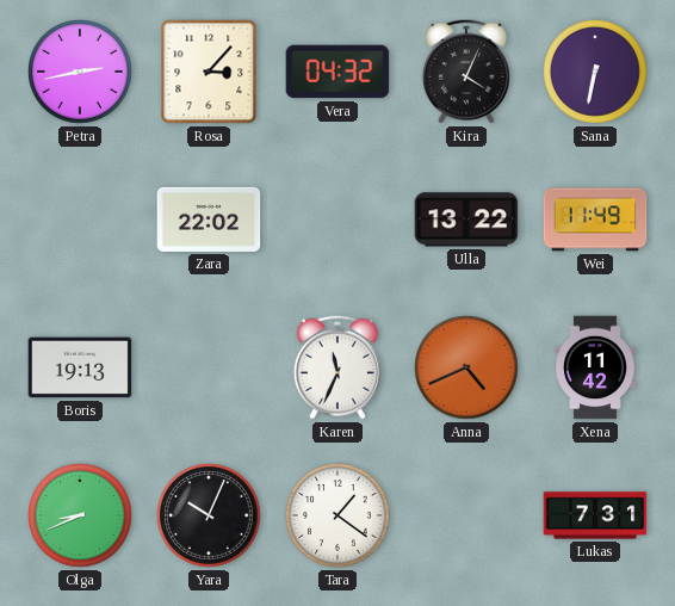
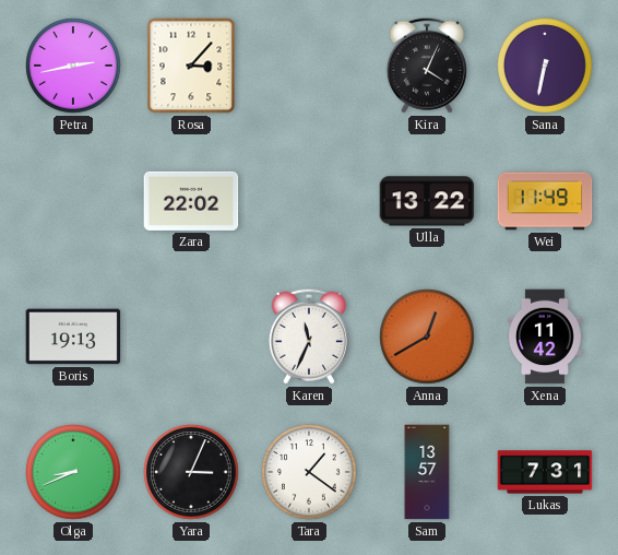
Vera: 04:32 -> none
Anna: 4:41 -> 12:40
Yara: 10:04 -> 3:04
Sam: none -> 13:57
